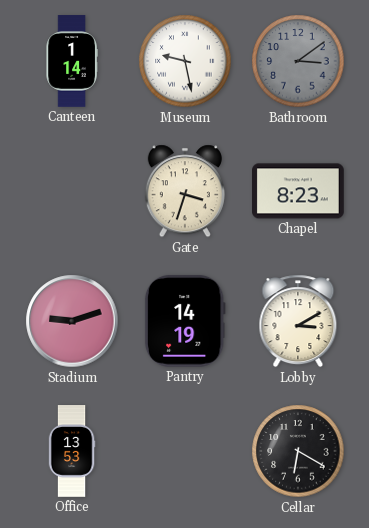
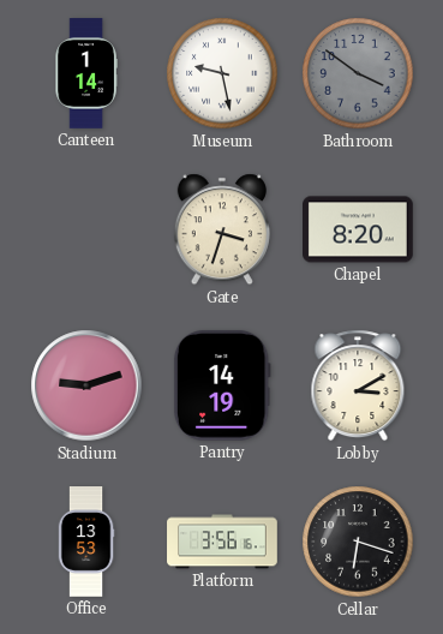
Bathroom: 3:09 -> 3:51
Chapel: 8:23 -> 8:20
Platform: none -> 3:56
Cellar: 6:20 -> 6:18
